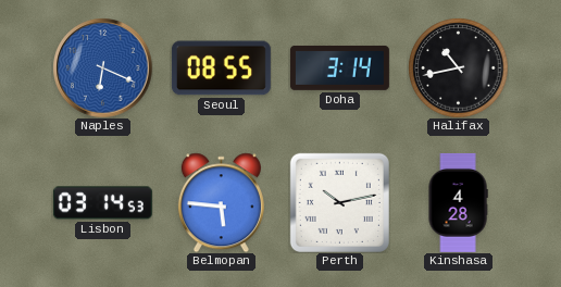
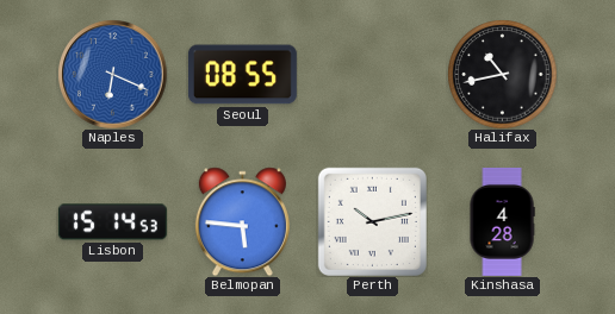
Doha: 3:14 -> none
Lisbon: 03:14 -> 15:14
